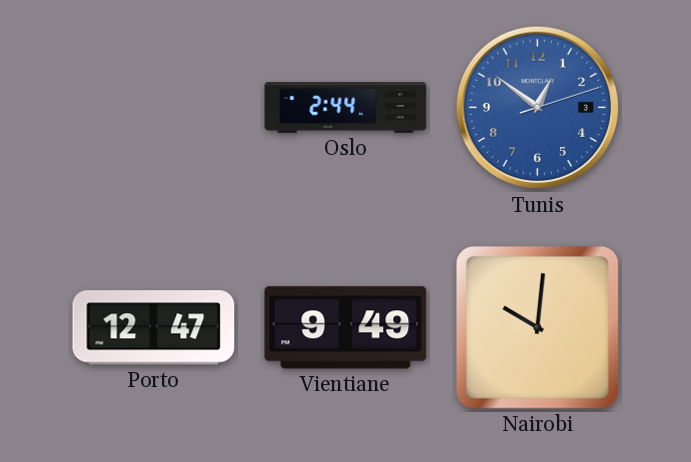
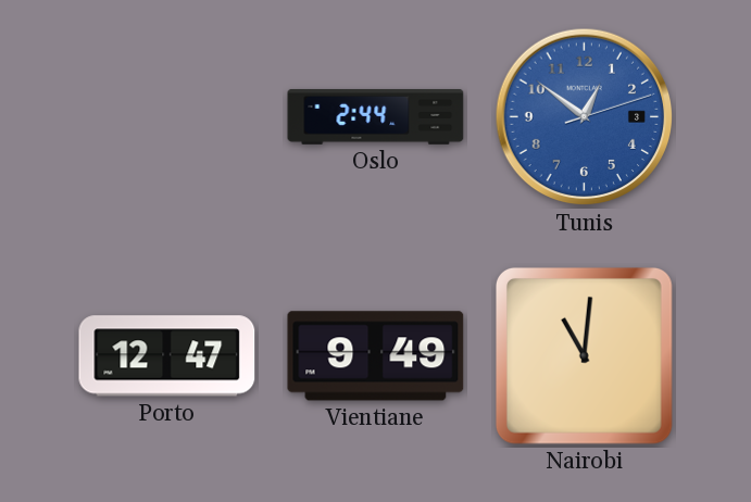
Nairobi: 10:01 -> 11:01
